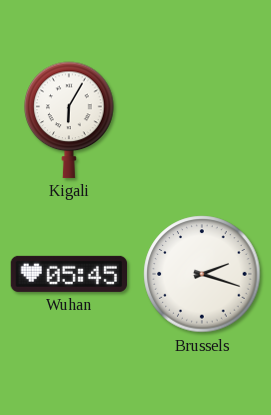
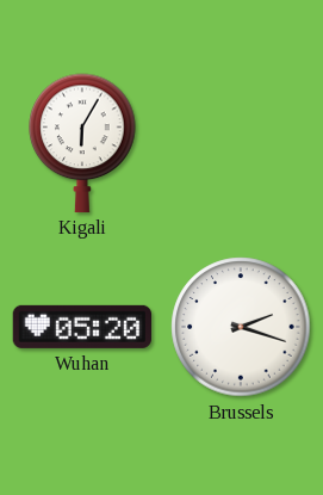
Wuhan: 05:45 -> 05:20
